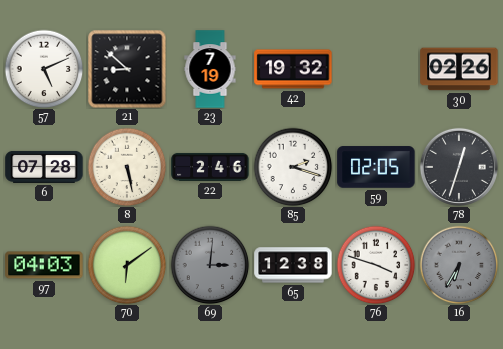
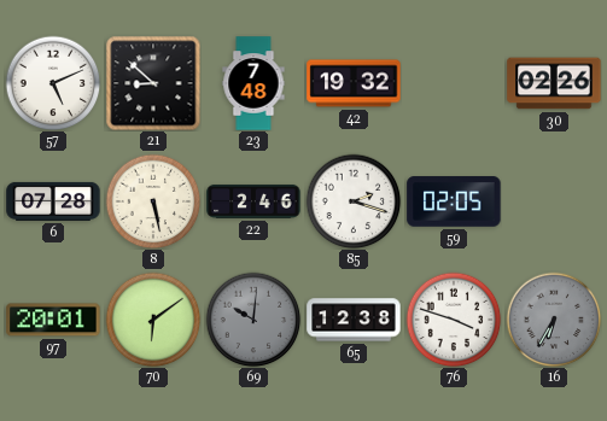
23: 7:19 -> 7:48
78: 12:33 -> none
97: 04:03 -> 20:01
69: 3:01 -> 10:01
